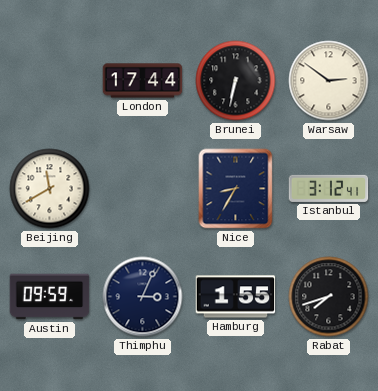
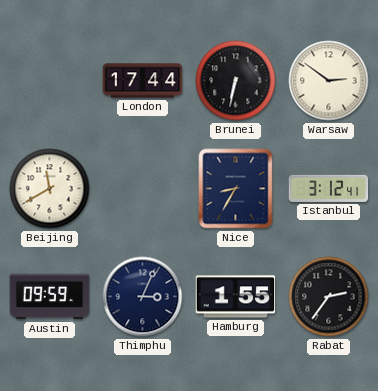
Rabat: 7:42 -> 2:36
